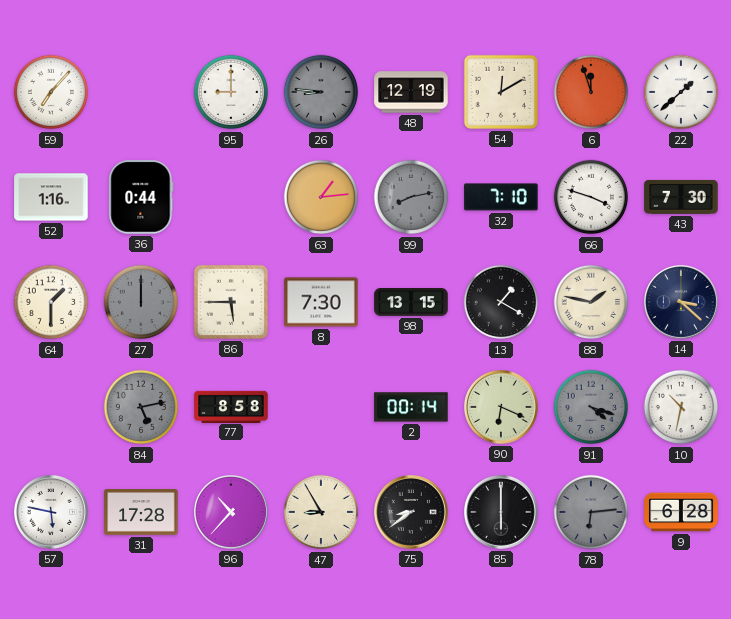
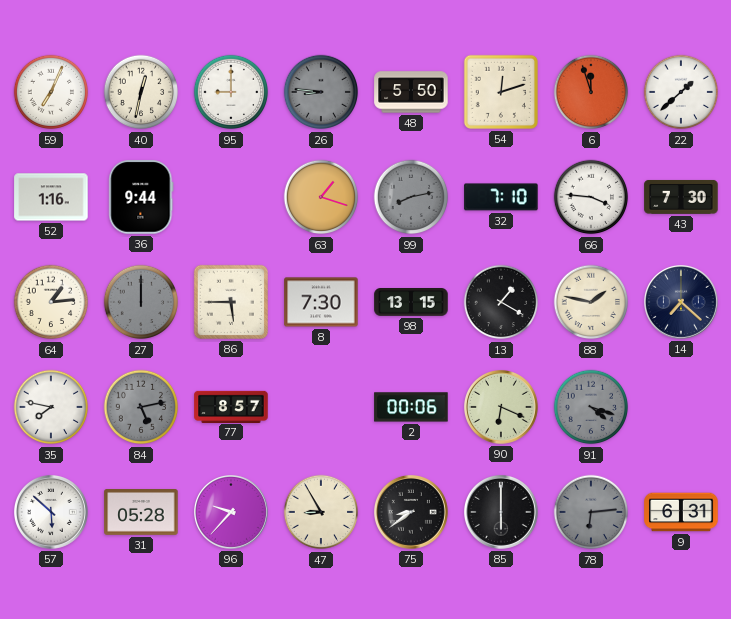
59: 7:07 -> 7:04
40: none -> 12:32
48: 12:19 -> 5:50
54: 12:10 -> 12:12
36: 0:44 -> 9:44
63: 1:14 -> 1:18
66: 3:48 -> 3:46
64: 1:30 -> 1:14
14: 3:22 -> 7:22
35: none -> 7:47
77: 8:58 -> 8:57
2: 00:14 -> 00:06
10: 10:32 -> none
57: 5:47 -> 5:52
31: 17:28 -> 05:28
96: 10:37 -> 9:37
9: 6:28 -> 6:31
